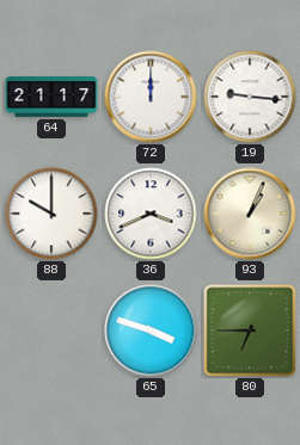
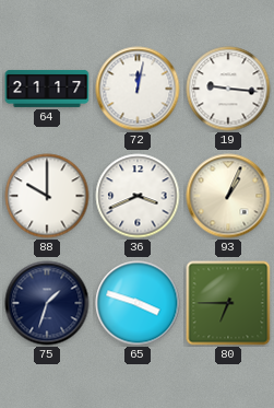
72: 12:00 -> 12:02
75: none -> 1:33
